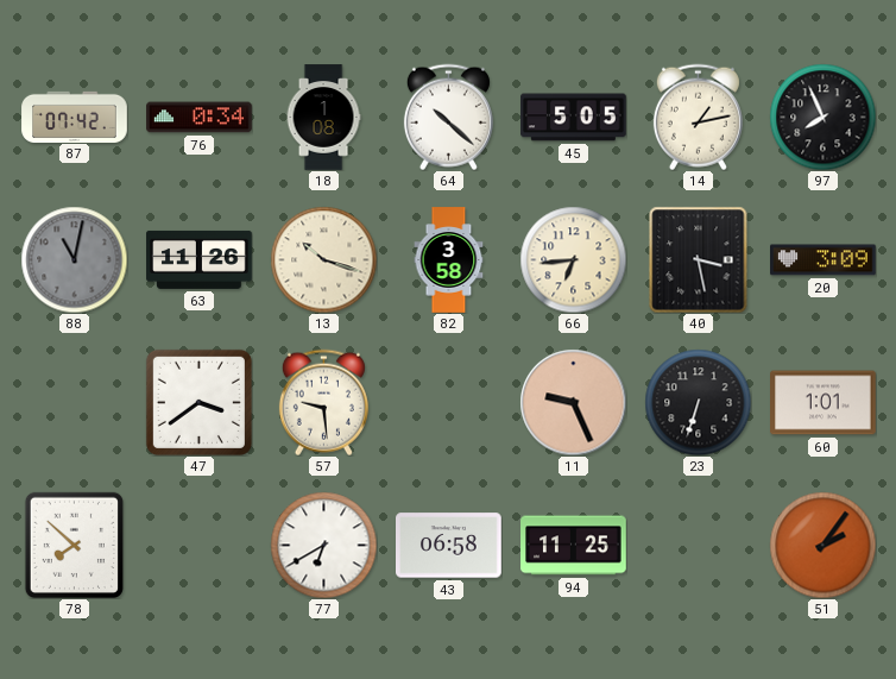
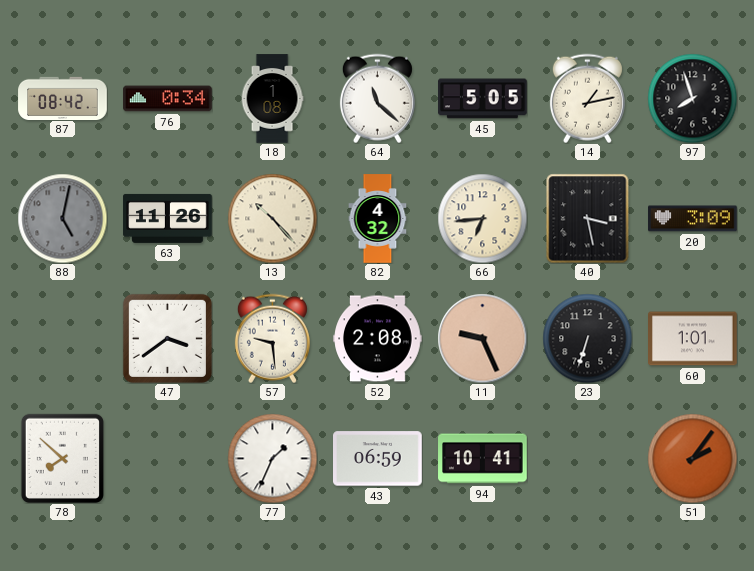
87: 07:42 -> 08:42
64: 10:22 -> 11:22
97: 7:56 -> 7:57
88: 11:02 -> 5:02
13: 10:18 -> 10:23
82: 3:58 -> 4:32
52: none -> 2:08
77: 6:40 -> 1:34
43: 06:58 -> 06:59
94: 11:25 -> 10:41
